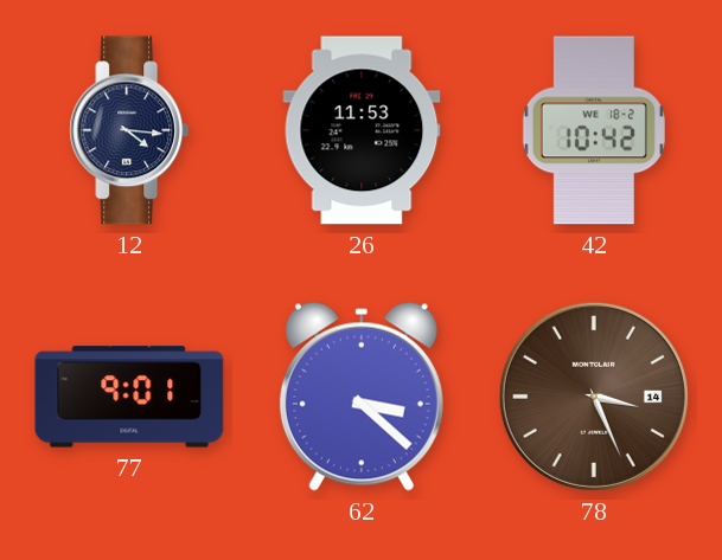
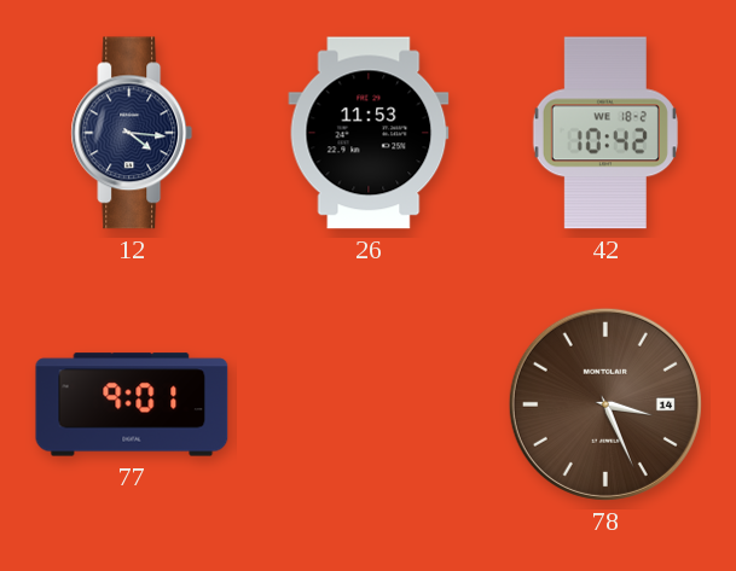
62: 3:22 -> none
